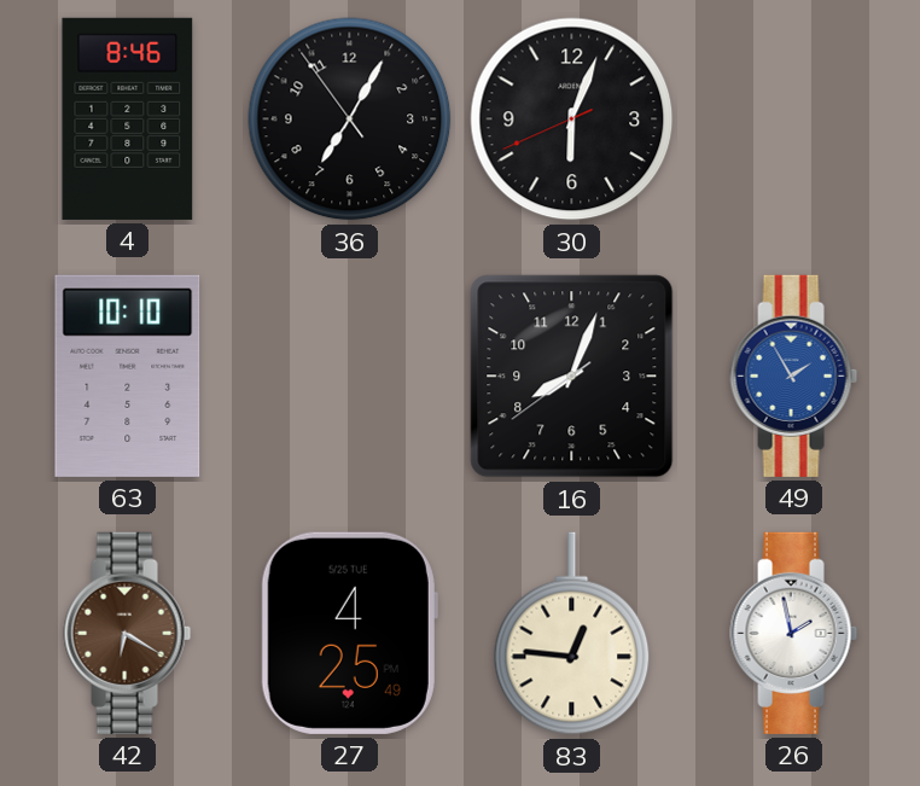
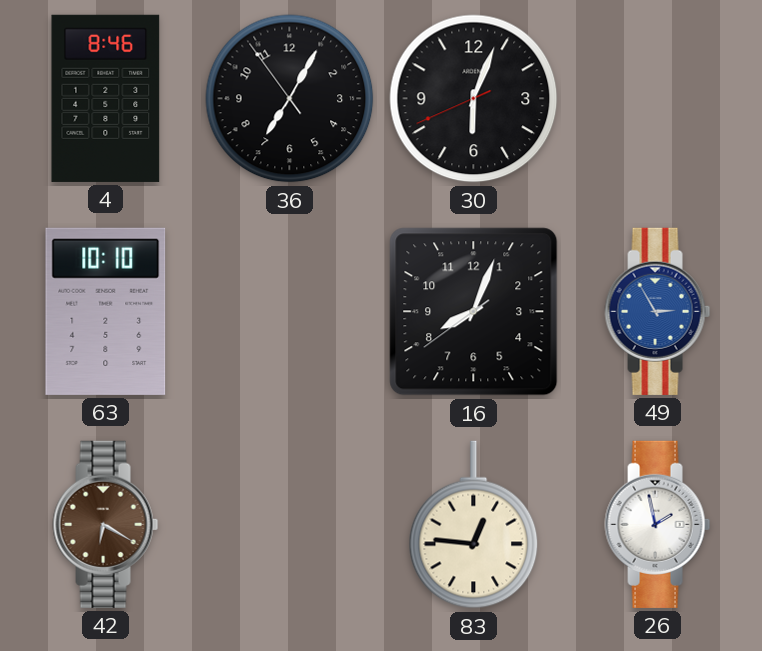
49: 1:55 -> 2:55
27: 4:25 -> none
